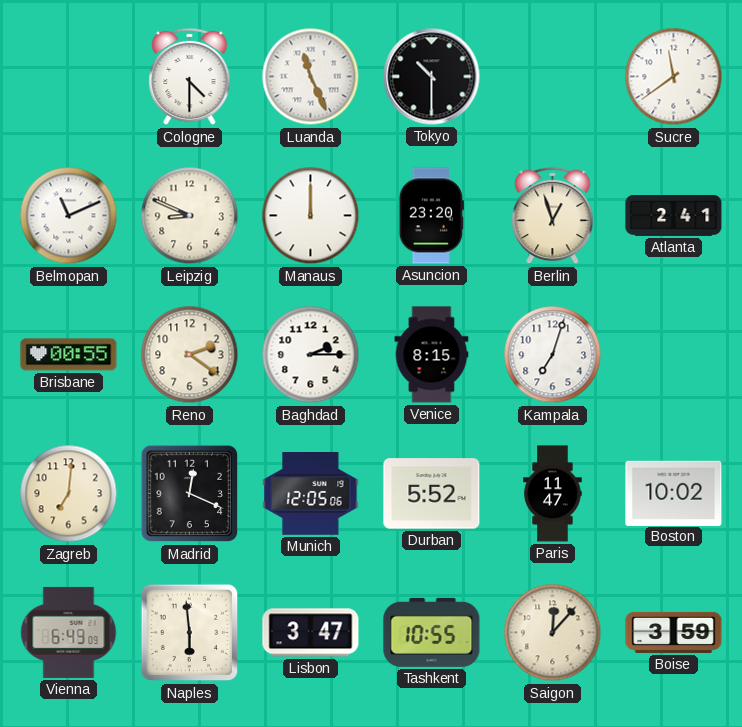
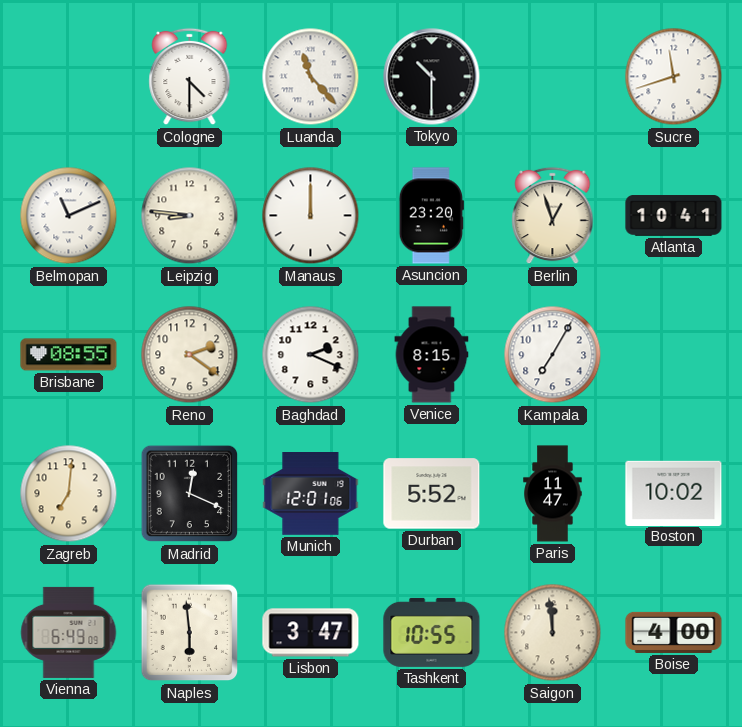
Luanda: 11:26 -> 11:23
Sucre: 11:39 -> 11:42
Leipzig: 8:49 -> 8:46
Atlanta: 2:41 -> 10:41
Brisbane: 00:55 -> 08:55
Baghdad: 2:15 -> 2:19
Kampala: 7:03 -> 7:05
Munich: 12:05 -> 12:01
Saigon: 12:07 -> 11:59
Boise: 3:59 -> 4:00
